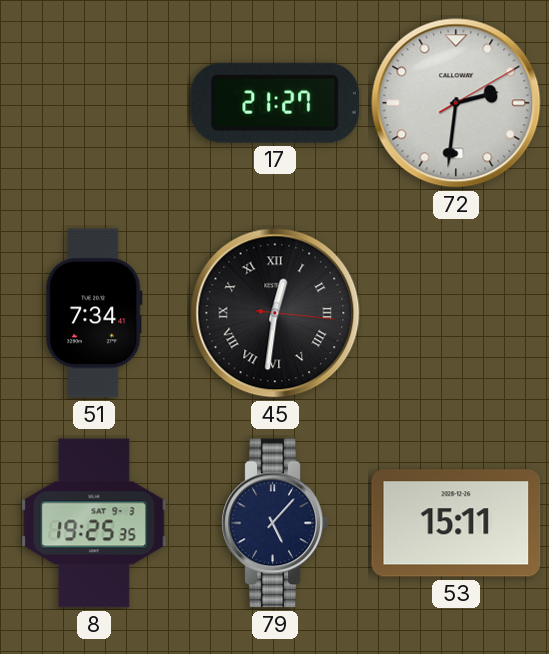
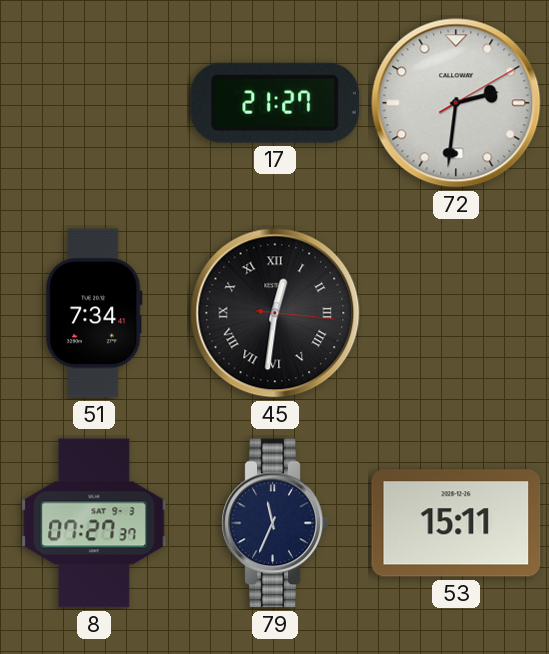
8: 19:25 -> 07:27
79: 5:07 -> 11:34
